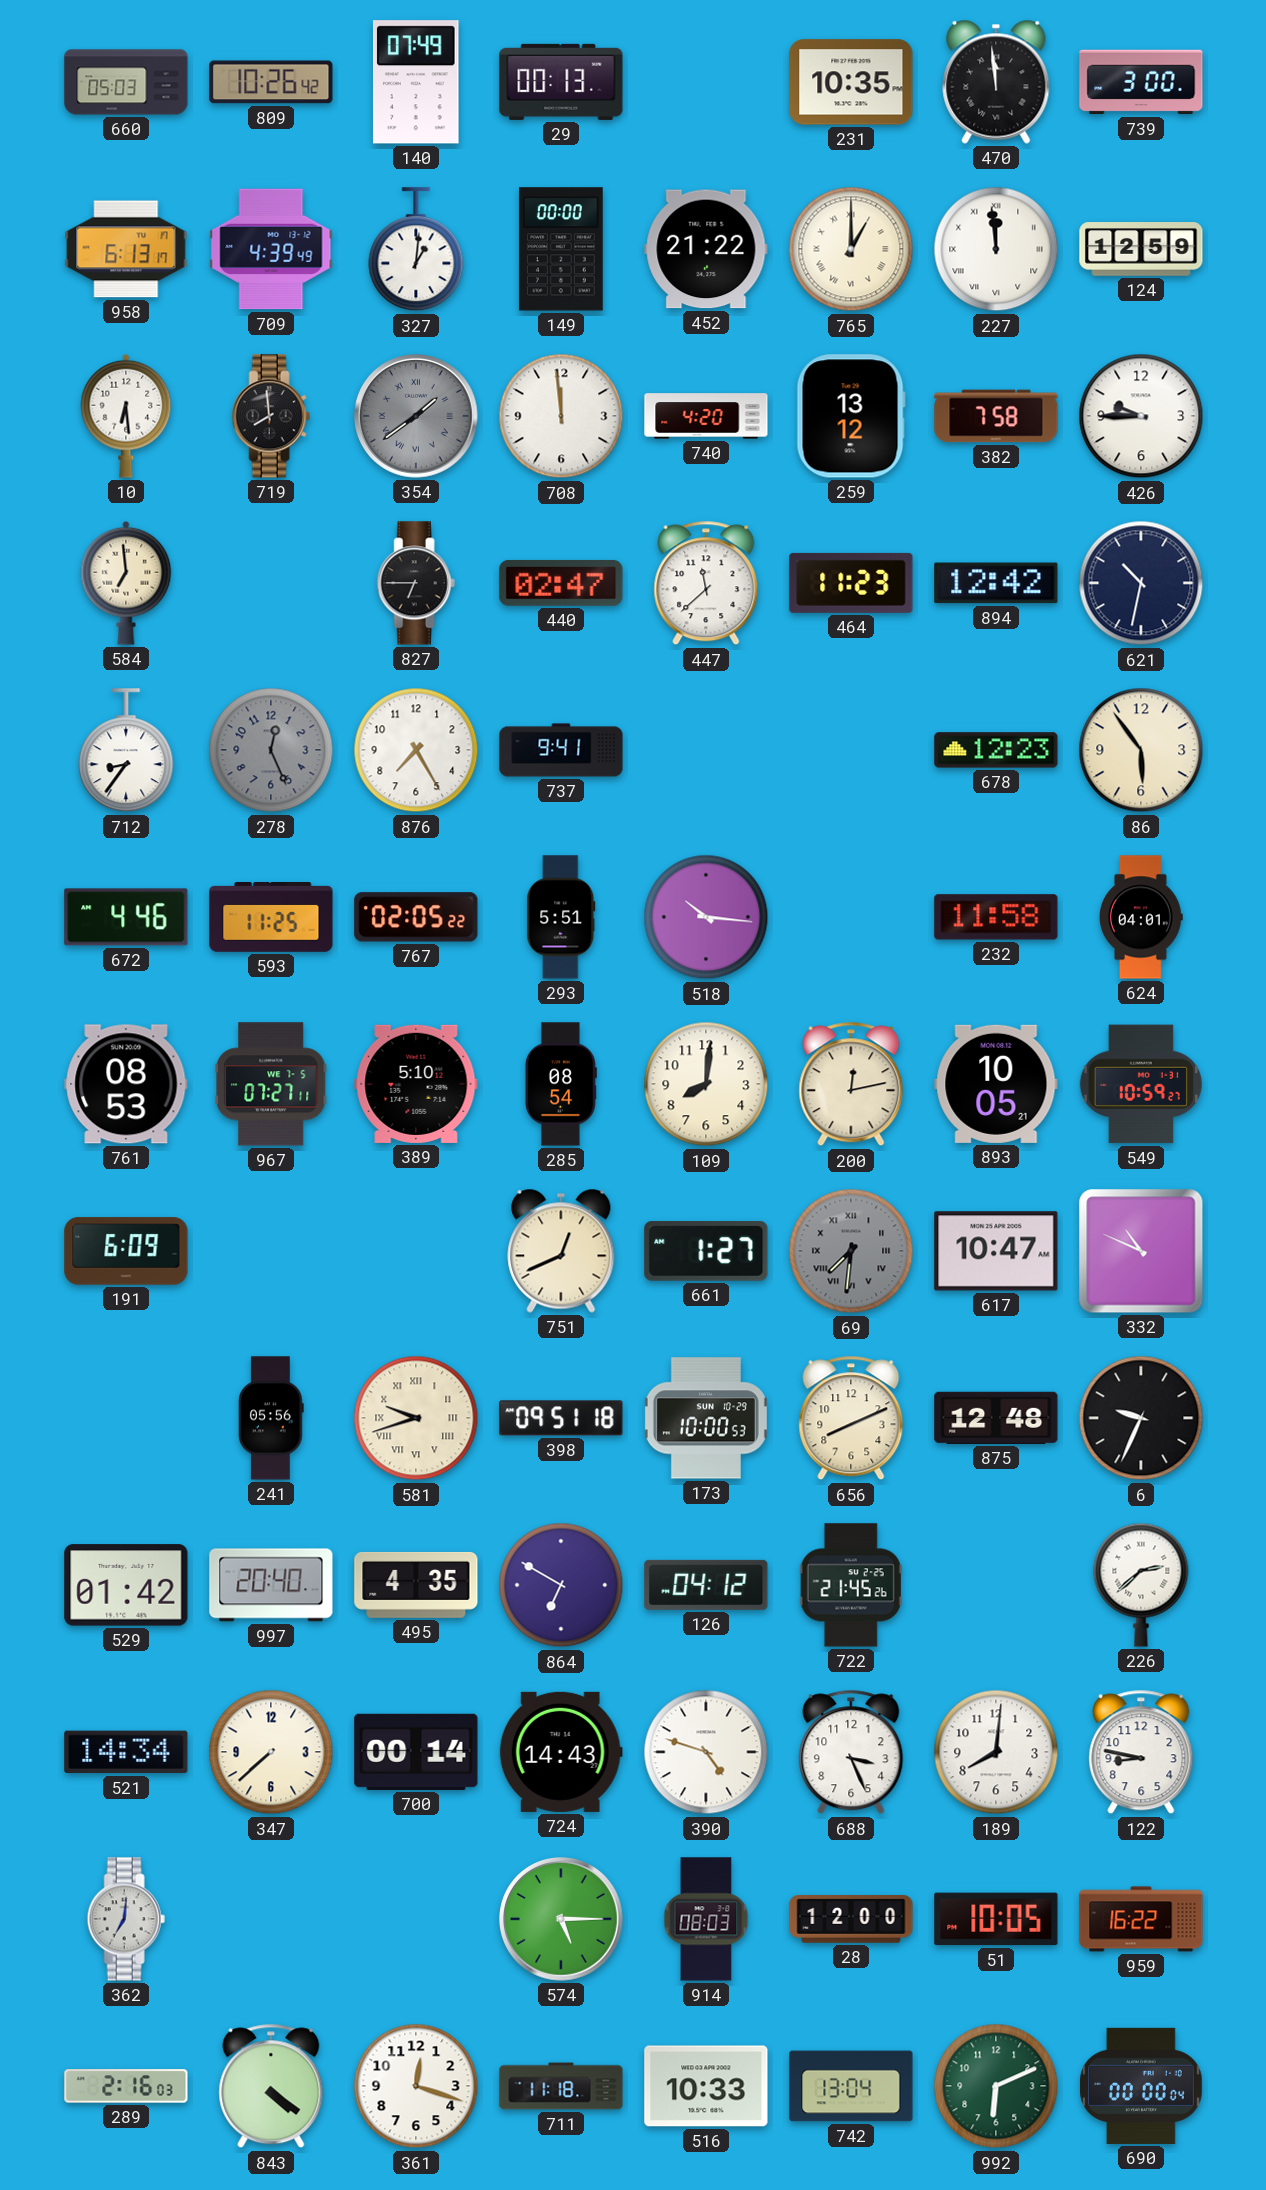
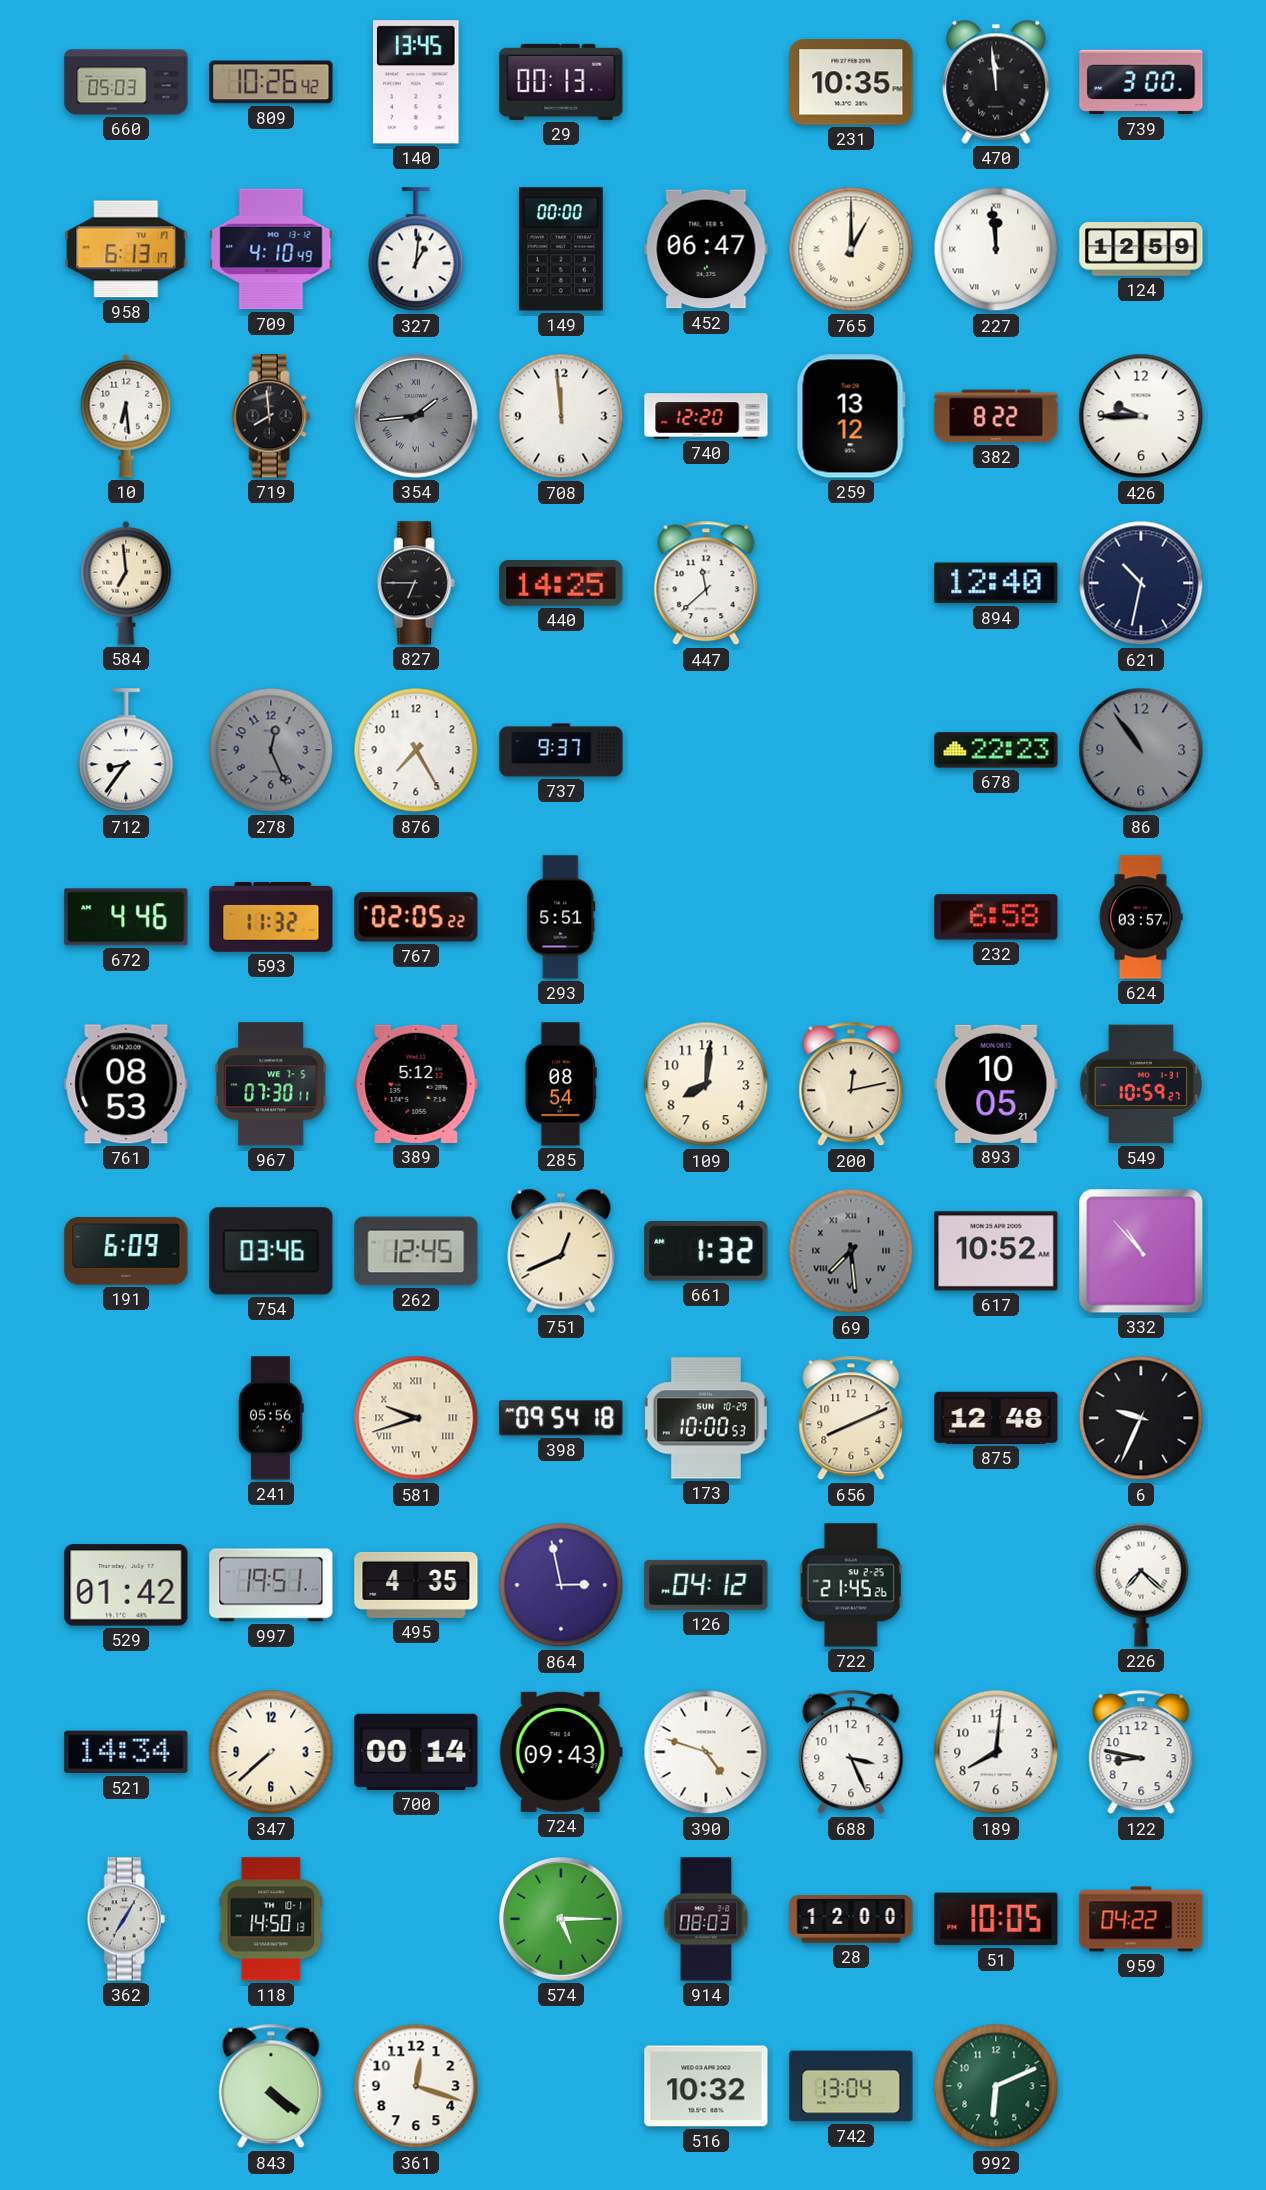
140: 07:49 -> 13:45
709: 4:39 -> 4:10
452: 21:22 -> 06:47
354: 1:39 -> 1:44
740: 4:20 -> 12:20
382: 7:58 -> 8:22
440: 02:47 -> 14:25
464: 11:23 -> none
894: 12:42 -> 12:40
737: 9:41 -> 9:37
678: 12:23 -> 22:23
86: 5:54 -> 10:54
86 dial: cream -> grey
593: 11:25 -> 11:32
518: 10:16 -> none
232: 11:58 -> 6:58
624: 04:01 -> 03:57
967: 07:27 -> 07:30
389: 5:10 -> 5:12
754: none -> 03:46
262: none -> 12:45
661: 1:27 -> 1:32
69: 7:31 -> 7:29
617: 10:47 -> 10:52
332: 10:49 -> 10:53
398: 09:51 -> 09:54
997: 20:40 -> 19:51
864: 6:50 -> 2:58
226: 2:38 -> 7:22
724: 14:43 -> 09:43
362: 7:01 -> 7:05
118: none -> 14:50
959: 16:22 -> 04:22
289: 2:16 -> none
711: 11:18 -> none
516: 10:33 -> 10:32
690: 00:00 -> none
